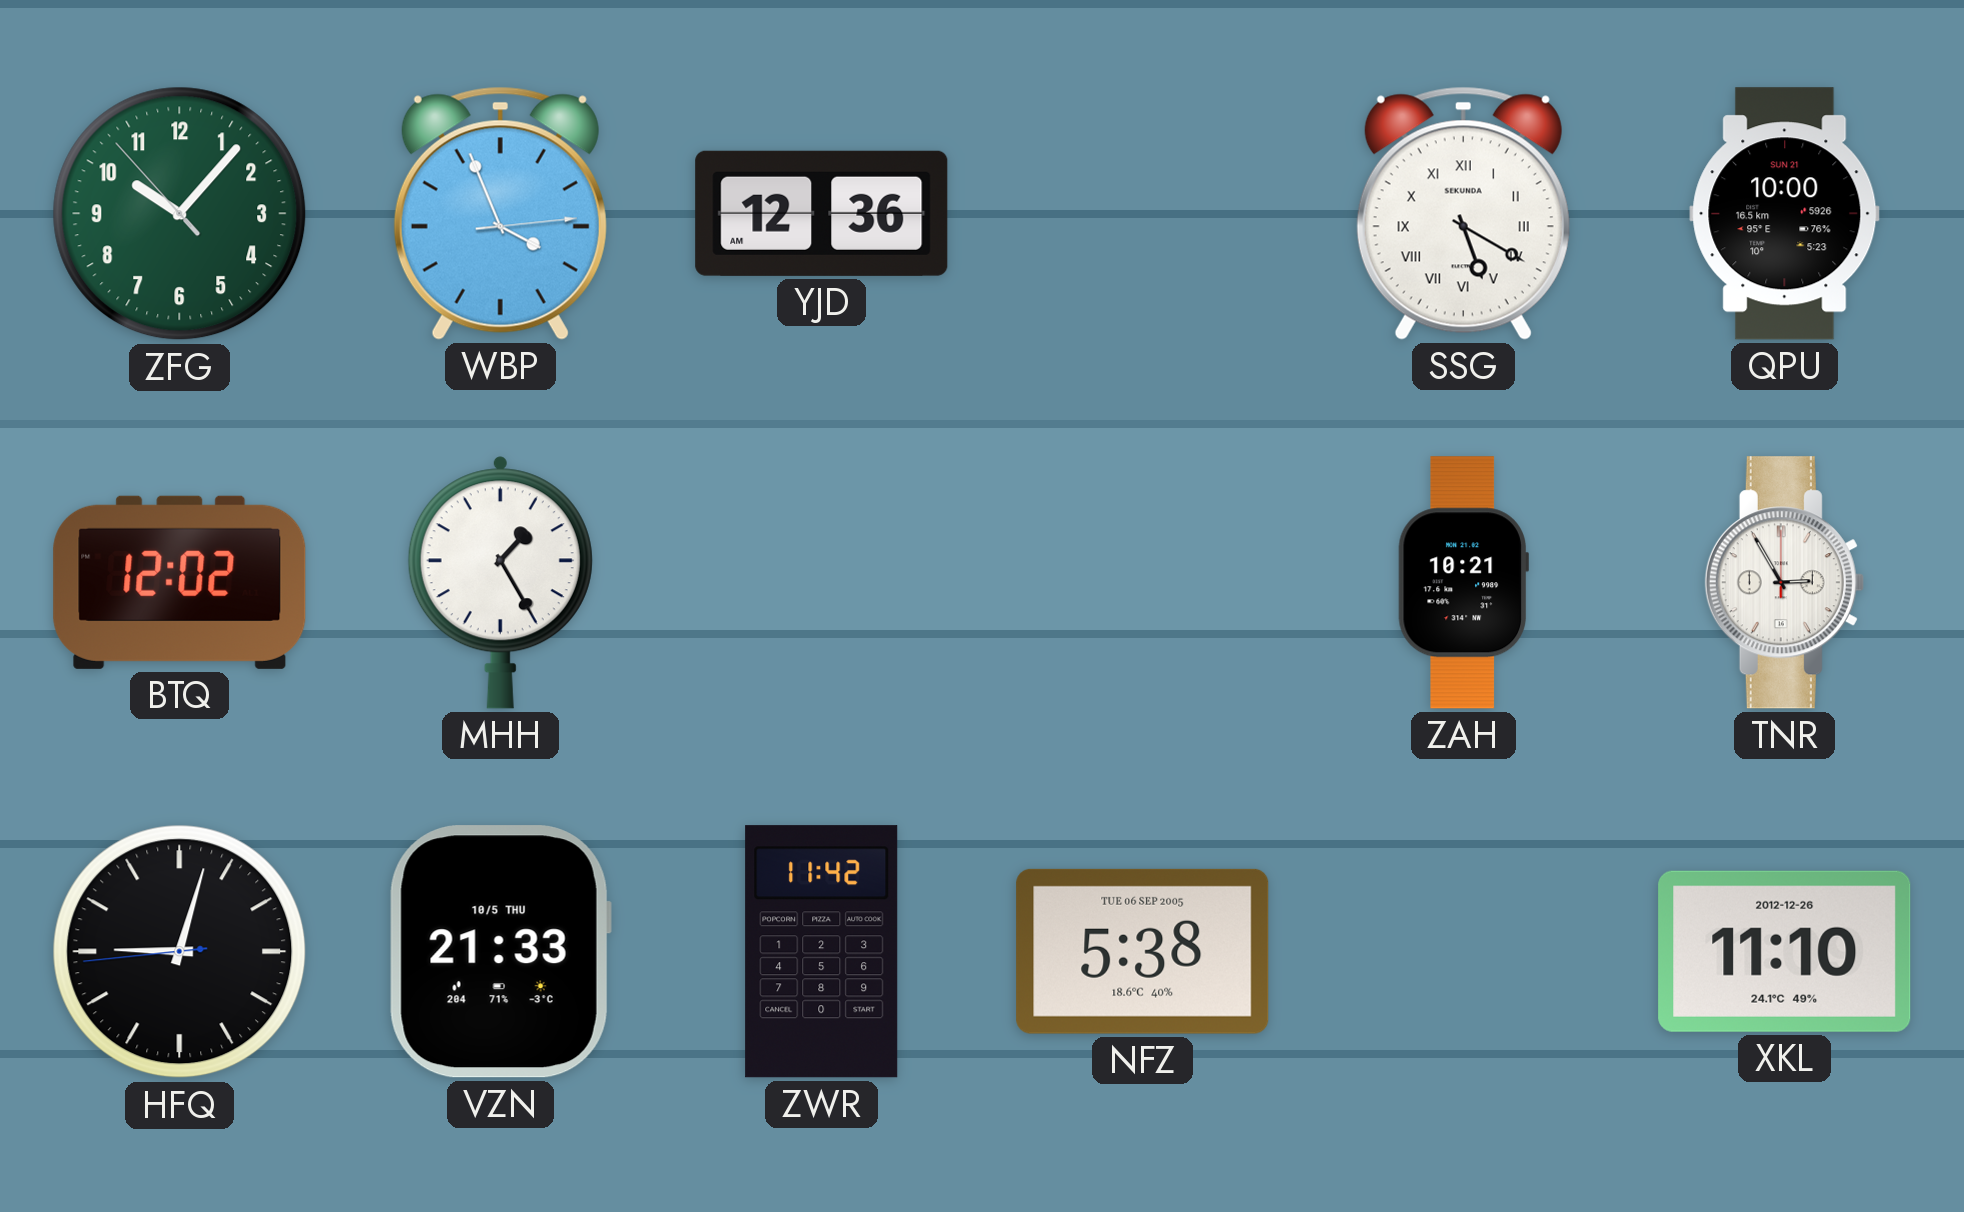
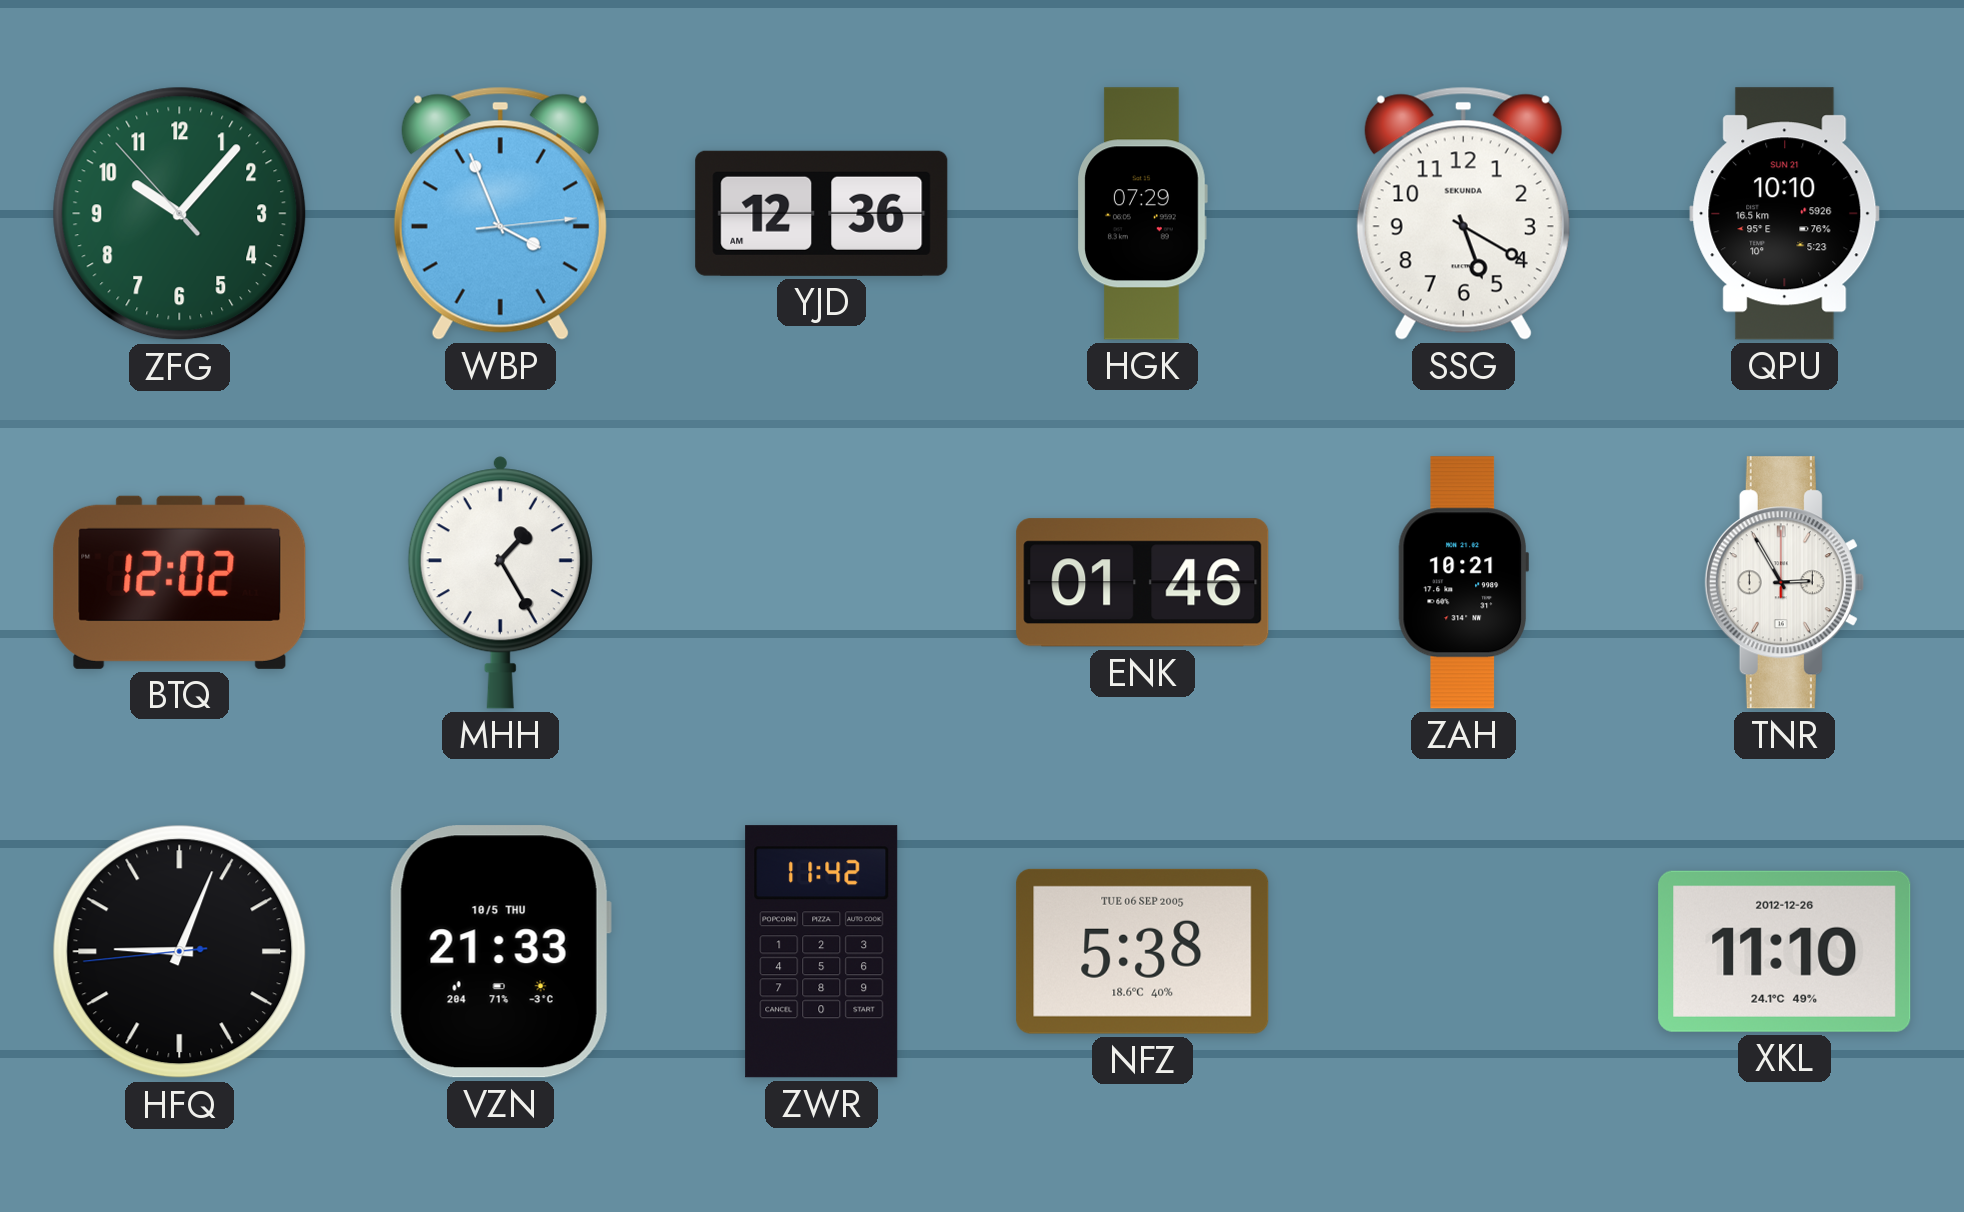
HGK: none -> 07:29
SSG numerals: Roman -> Arabic
QPU: 10:00 -> 10:10
ENK: none -> 01:46
HFQ: 9:02 -> 9:03
